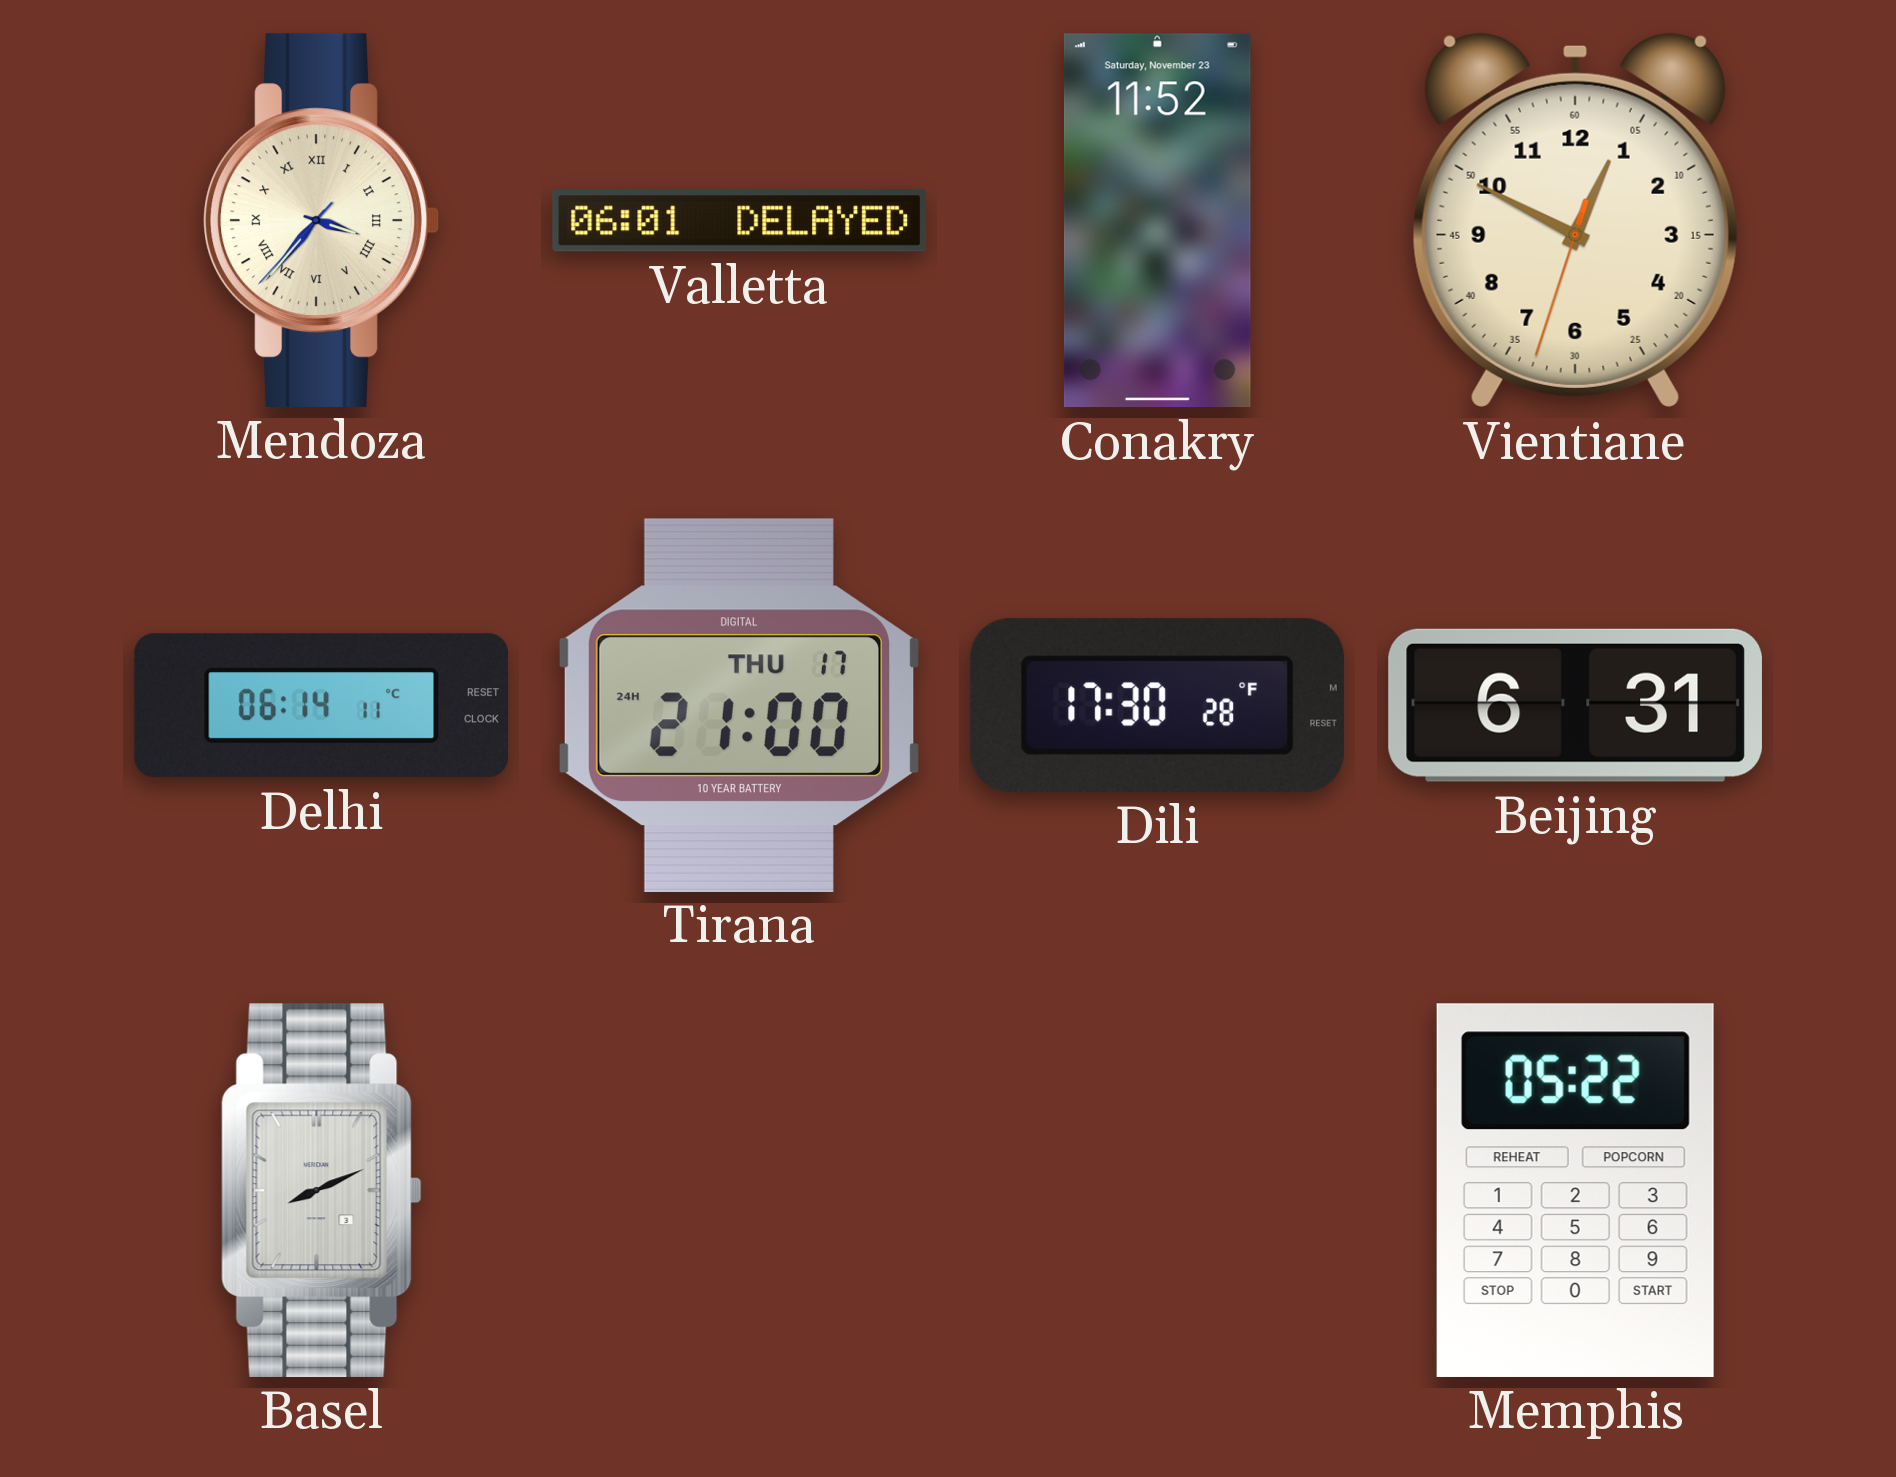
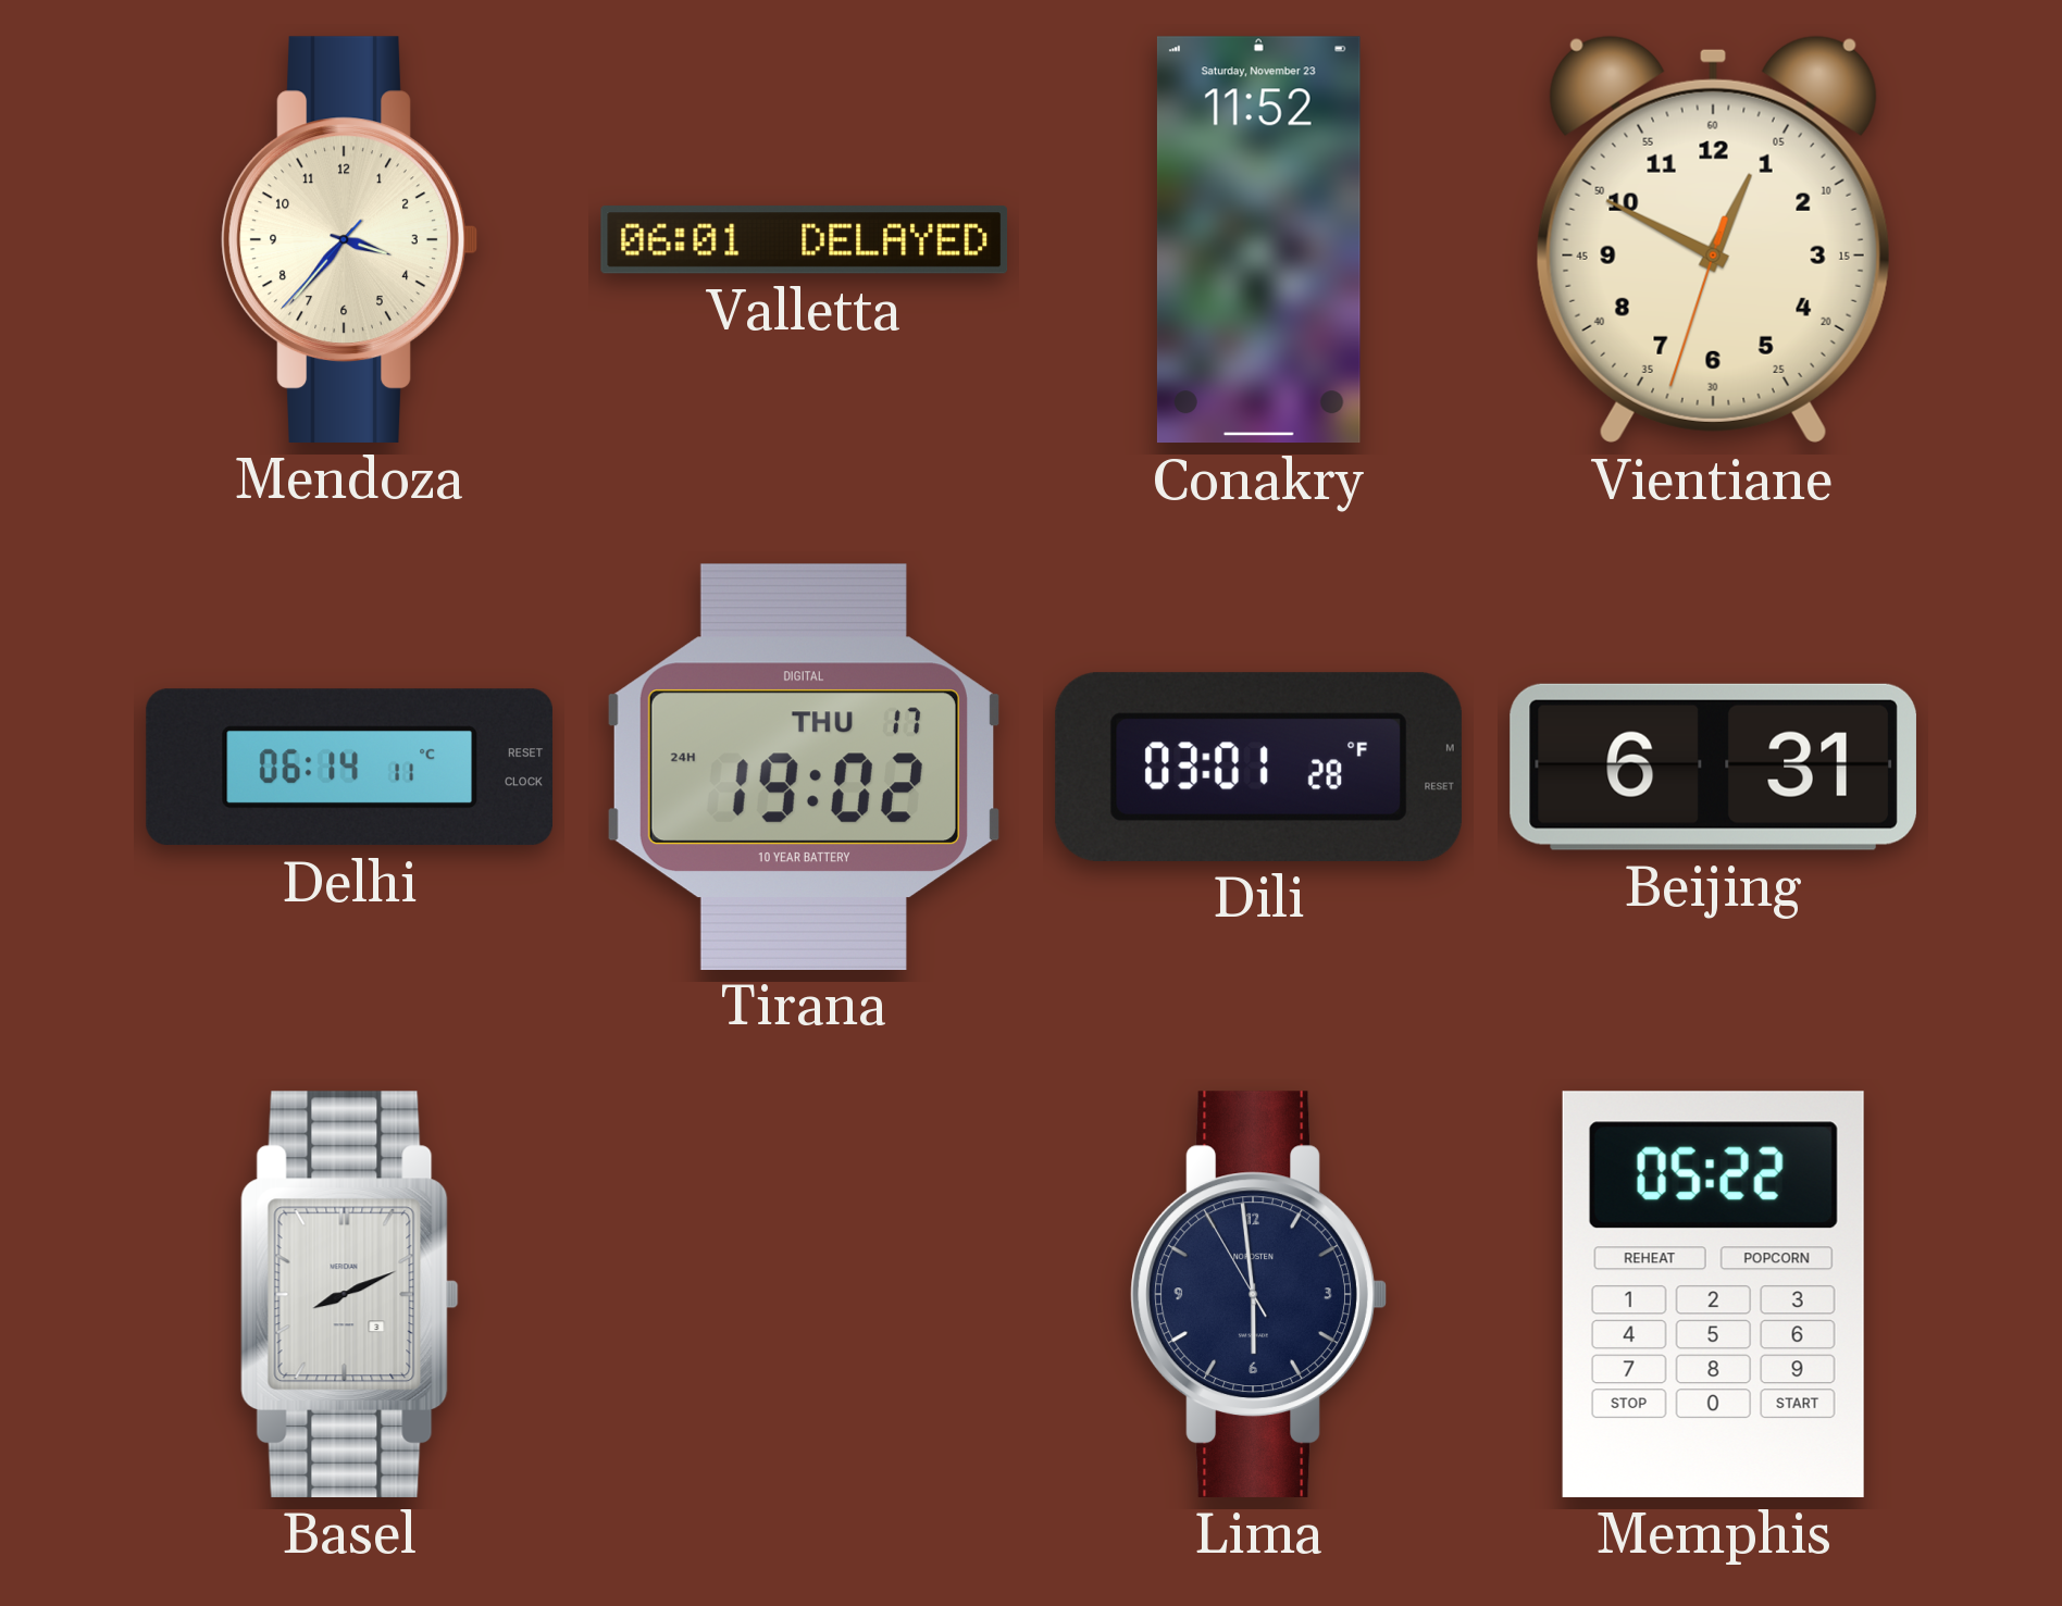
Mendoza numerals: Roman -> Arabic
Tirana: 21:00 -> 19:02
Dili: 17:30 -> 03:01
Lima: none -> 5:58
